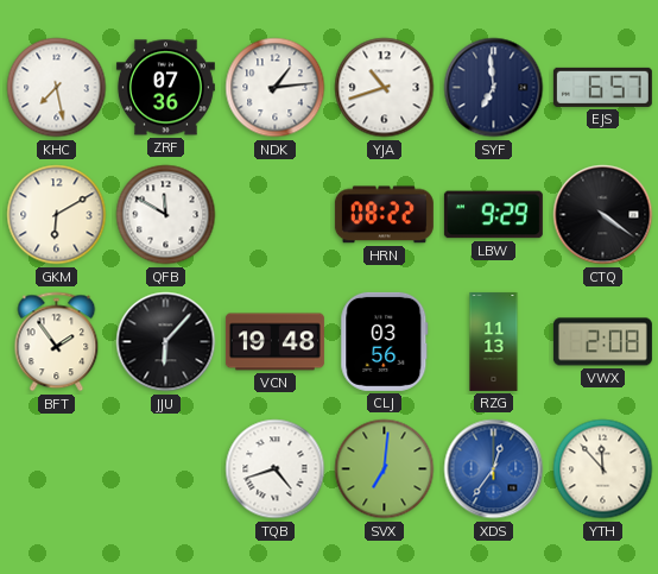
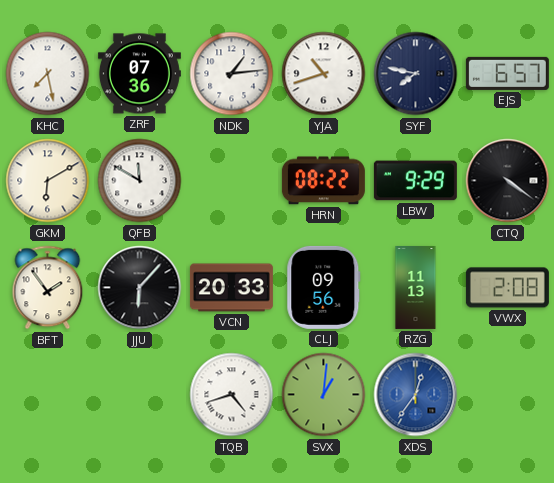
SYF: 6:59 -> 7:47
VCN: 19:48 -> 20:33
CLJ: 03:56 -> 09:56
SVX: 7:01 -> 1:01
YTH: 11:53 -> none
